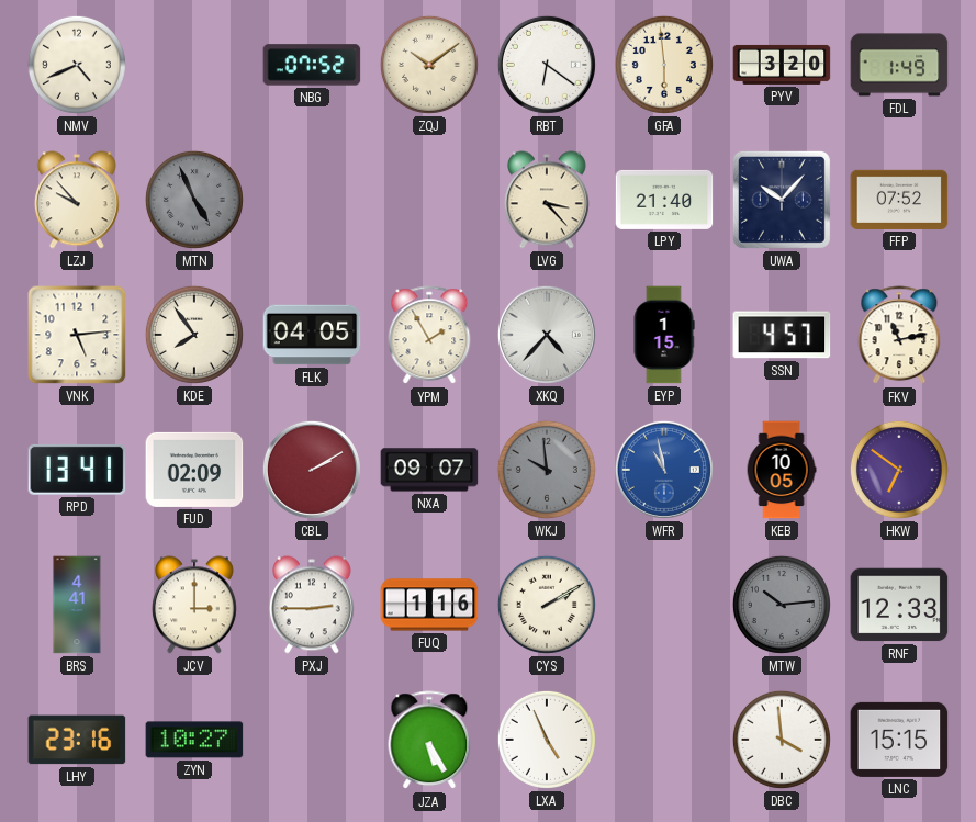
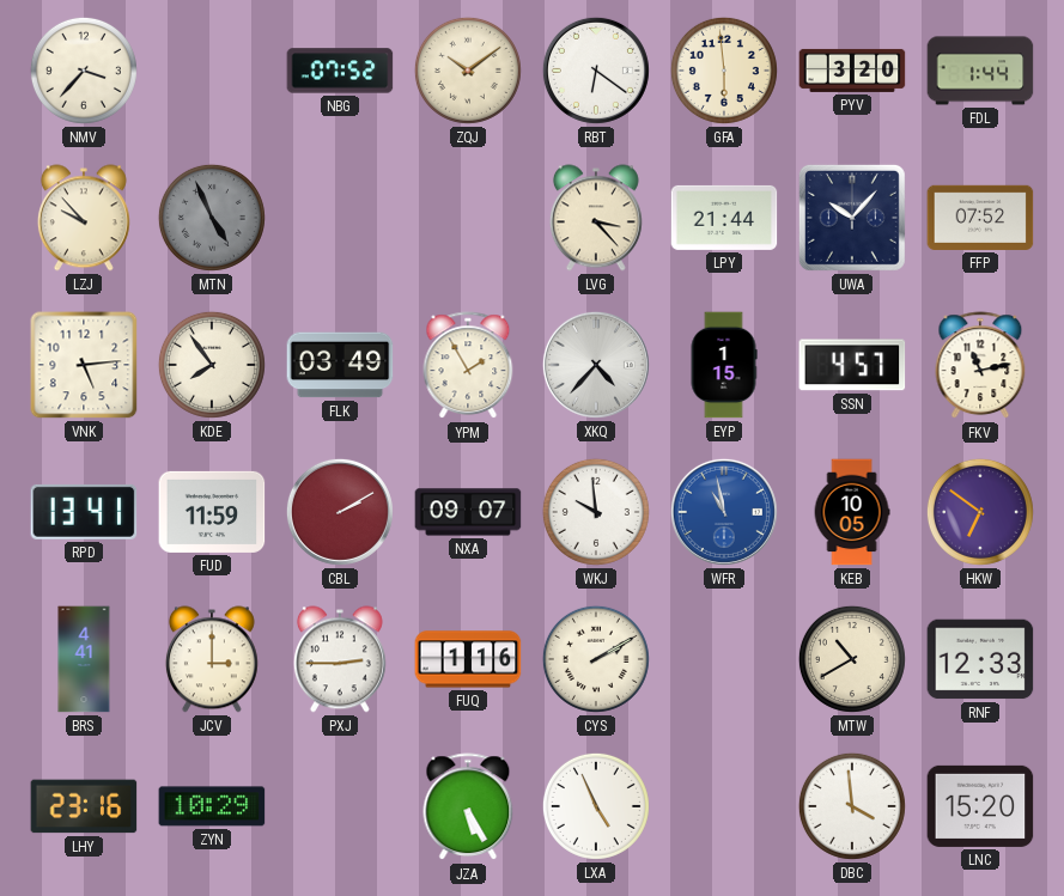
NMV: 4:41 -> 3:37
FDL: 1:49 -> 1:44
LPY: 21:40 -> 21:44
FLK: 04:05 -> 03:49
FUD: 02:09 -> 11:59
WKJ dial: grey -> white
MTW: 10:14 -> 10:40
MTW dial: grey -> cream
ZYN: 10:27 -> 10:29
LNC: 15:15 -> 15:20
